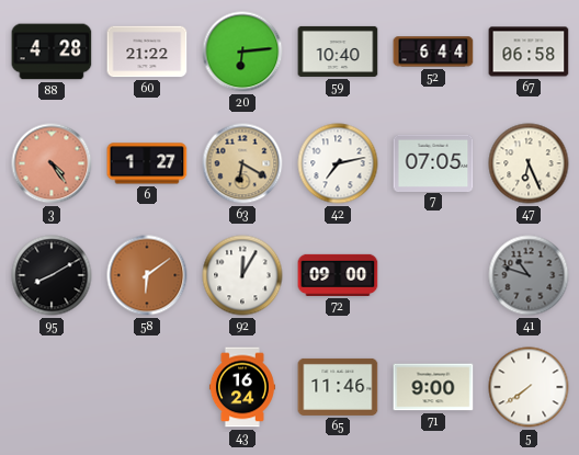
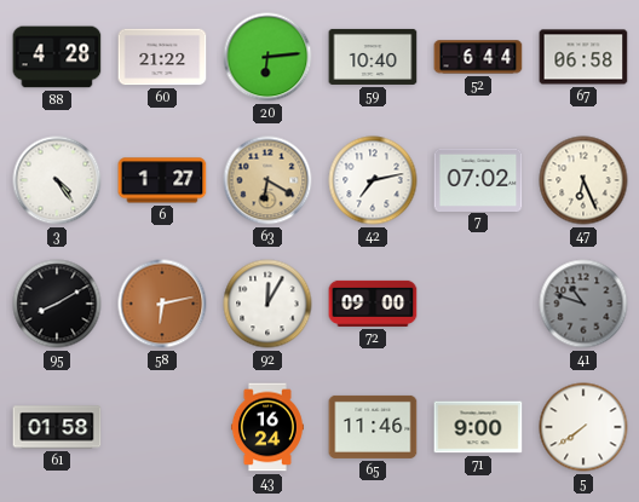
3 dial: salmon -> white
7: 07:05 -> 07:02
58: 6:09 -> 6:13
61: none -> 01:58
